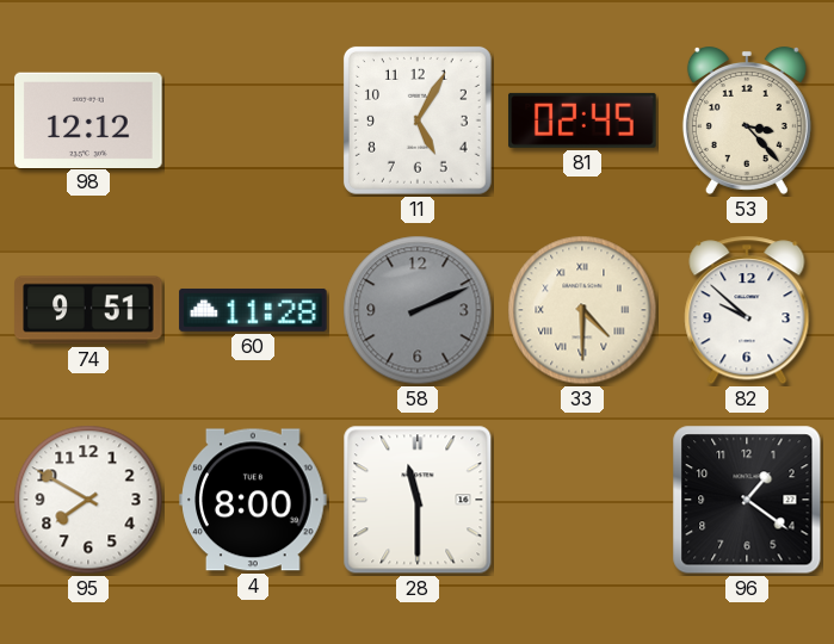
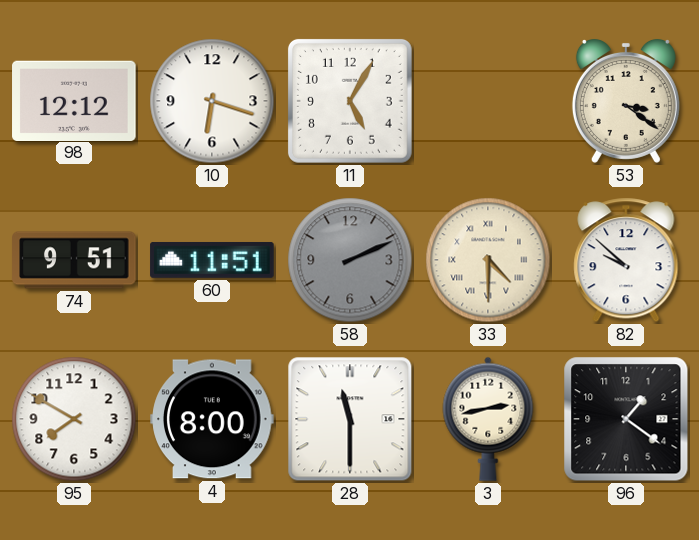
10: none -> 6:18
81: 02:45 -> none
53: 3:23 -> 3:21
60: 11:28 -> 11:51
3: none -> 2:43
